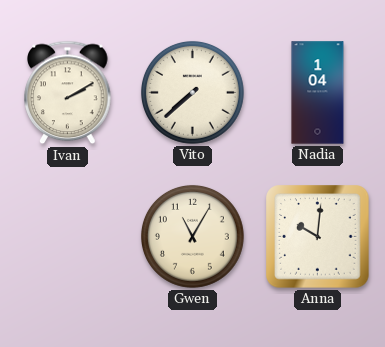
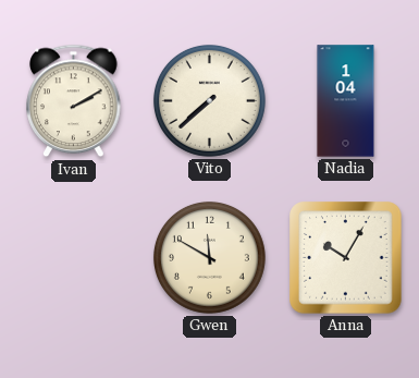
Gwen: 11:05 -> 11:50
Anna: 10:01 -> 10:05
